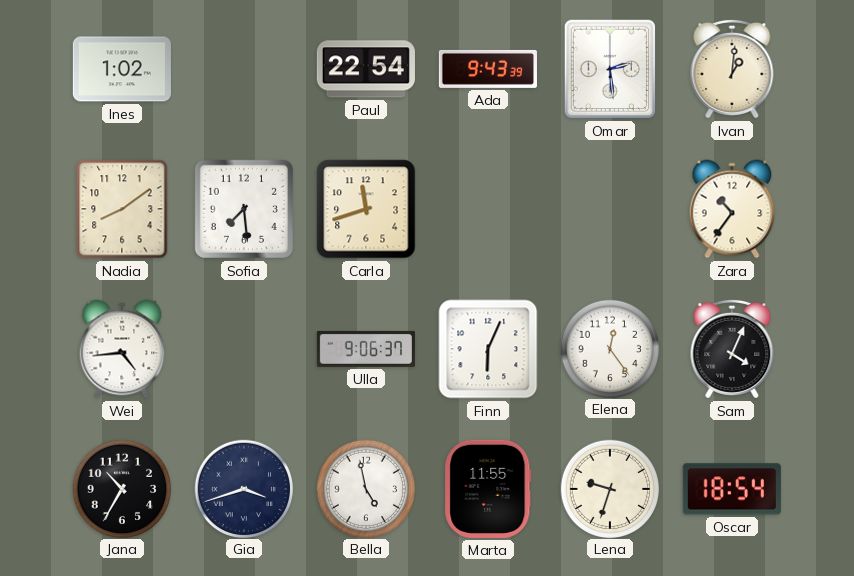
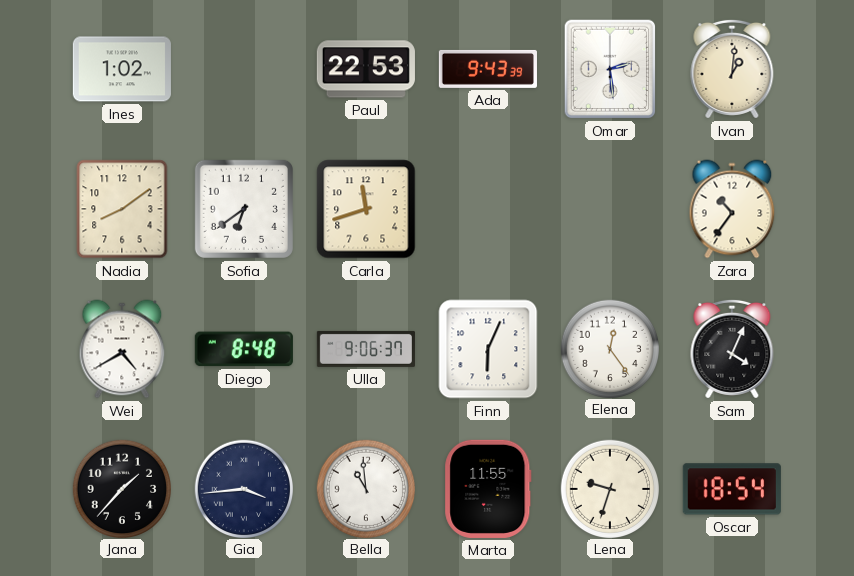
Paul: 22:54 -> 22:53
Sofia: 7:29 -> 6:39
Wei: 4:44 -> 4:40
Diego: none -> 8:48
Jana: 10:35 -> 1:37
Gia: 3:42 -> 3:44
Bella: 4:58 -> 10:59
